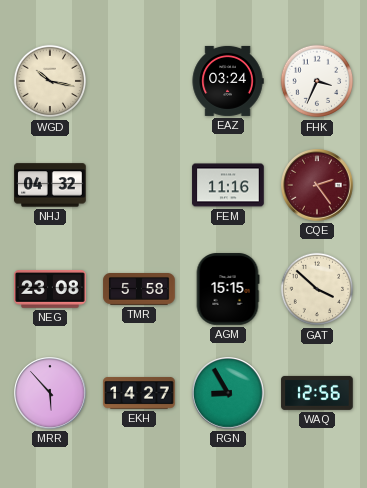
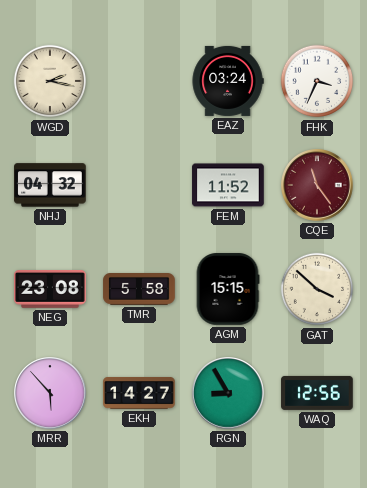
WGD: 10:17 -> 2:17
FEM: 11:16 -> 11:52
CQE: 2:24 -> 11:24
